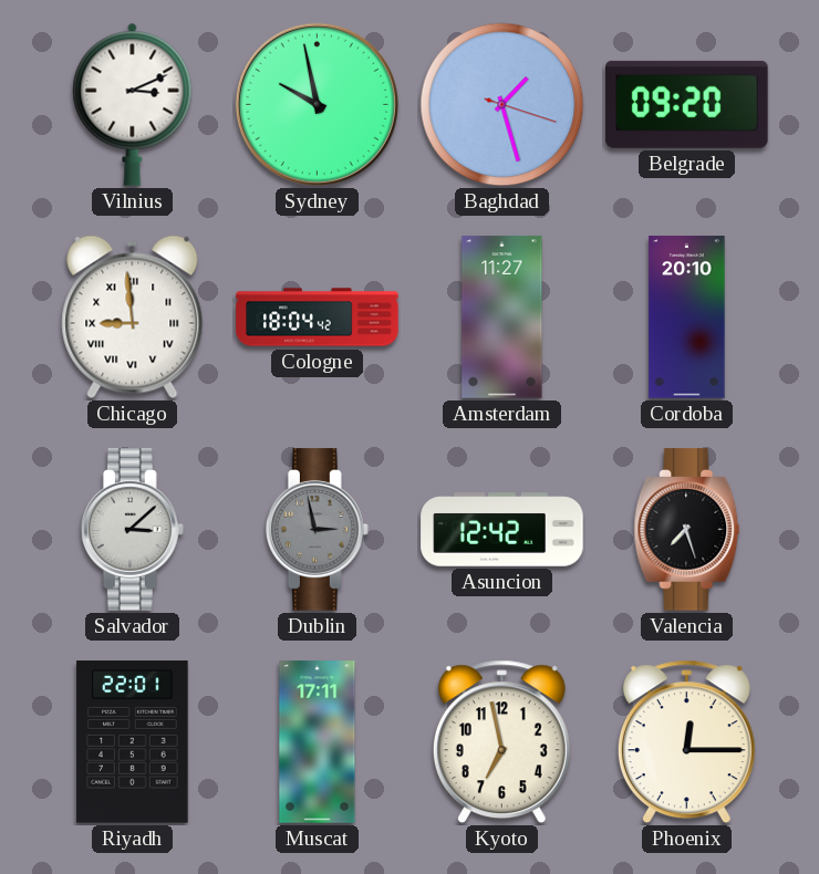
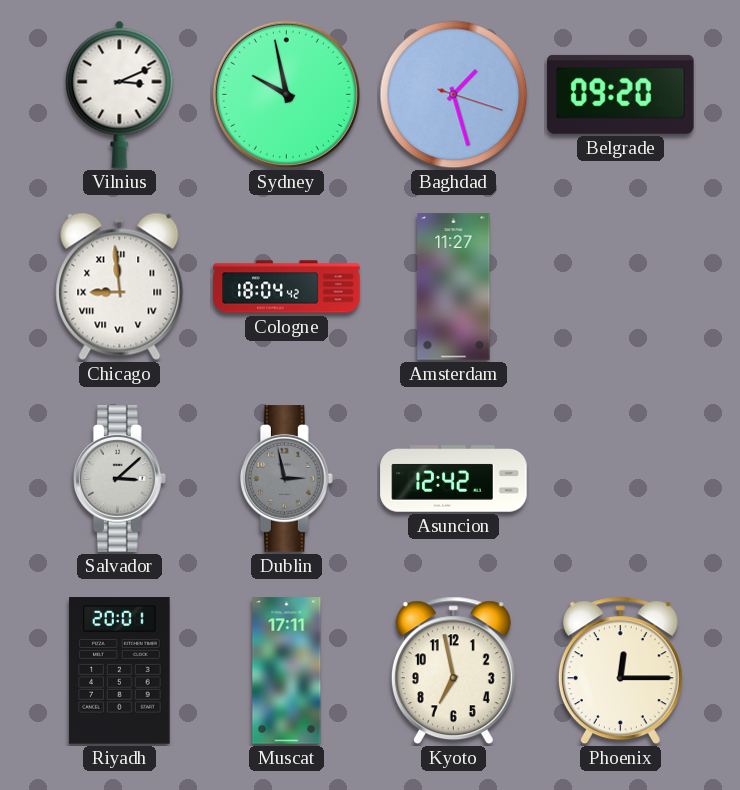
Cordoba: 20:10 -> none
Valencia: 7:27 -> none
Riyadh: 22:01 -> 20:01
